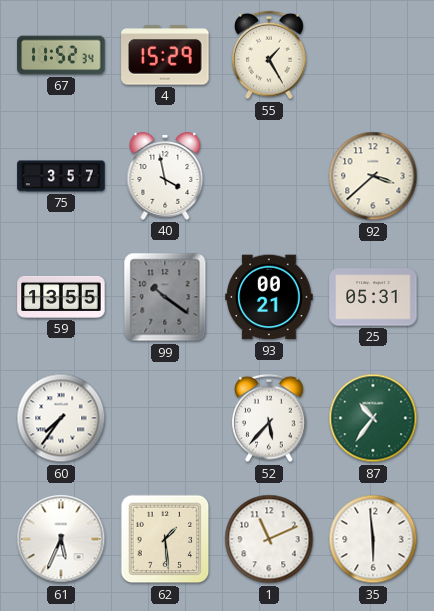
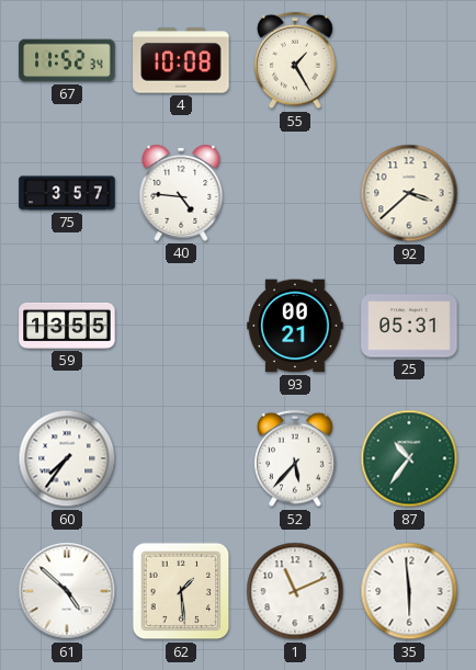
4: 15:29 -> 10:08
40: 3:58 -> 4:46
99: 10:21 -> none
61: 5:34 -> 4:52
